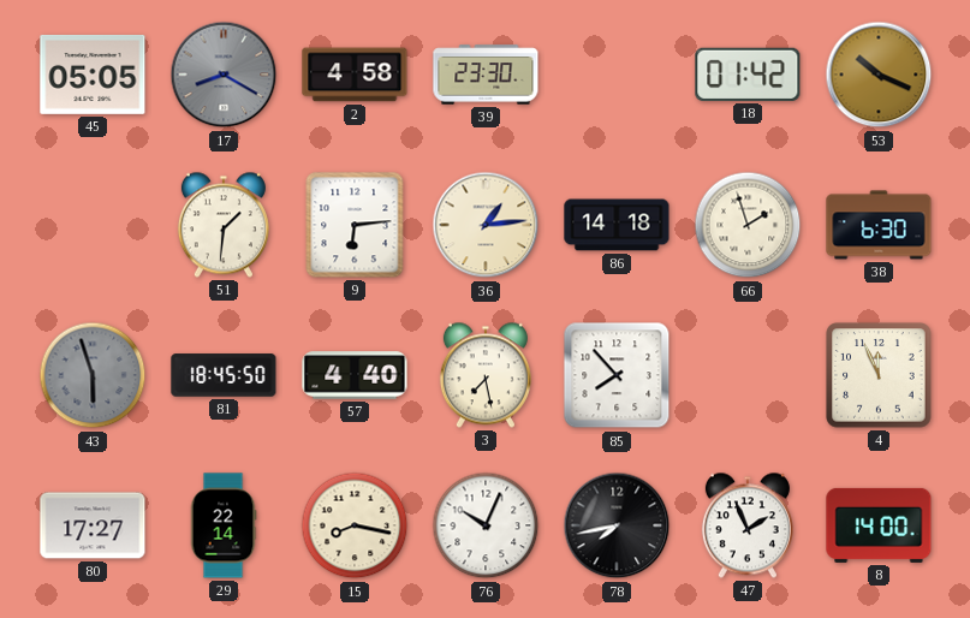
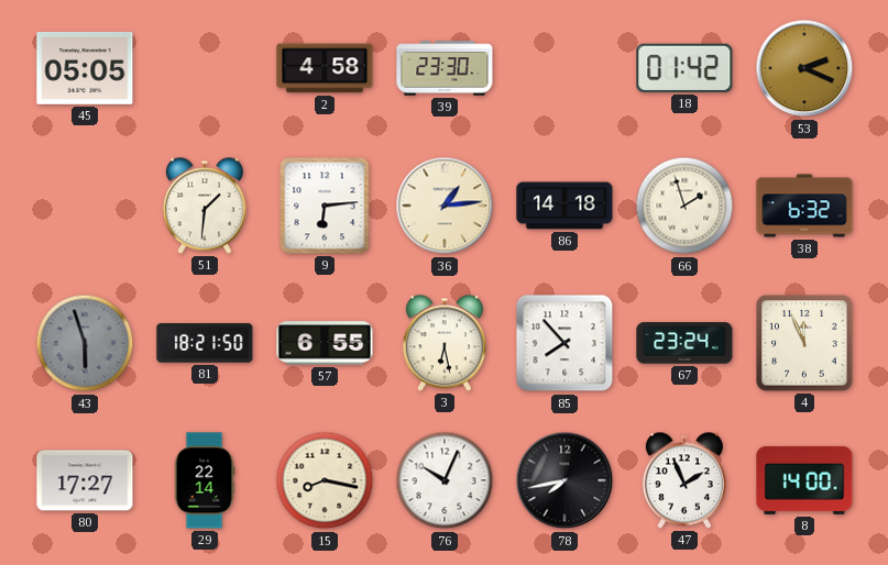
17: 8:20 -> none
53: 10:19 -> 2:19
38: 6:30 -> 6:32
81: 18:45 -> 18:21
57: 4:40 -> 6:55
3: 7:28 -> 6:28
67: none -> 23:24
